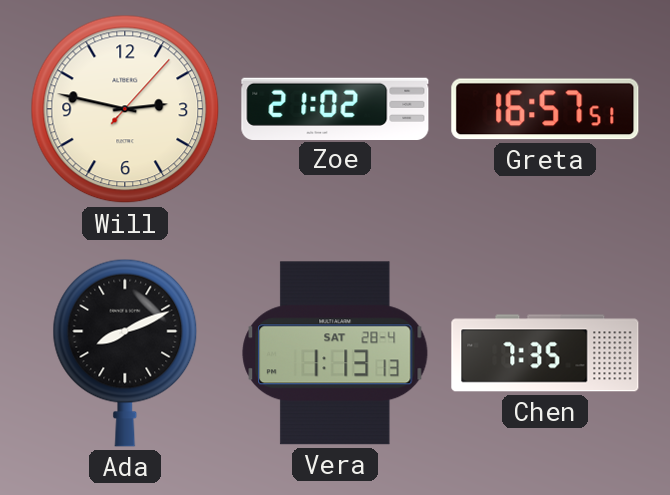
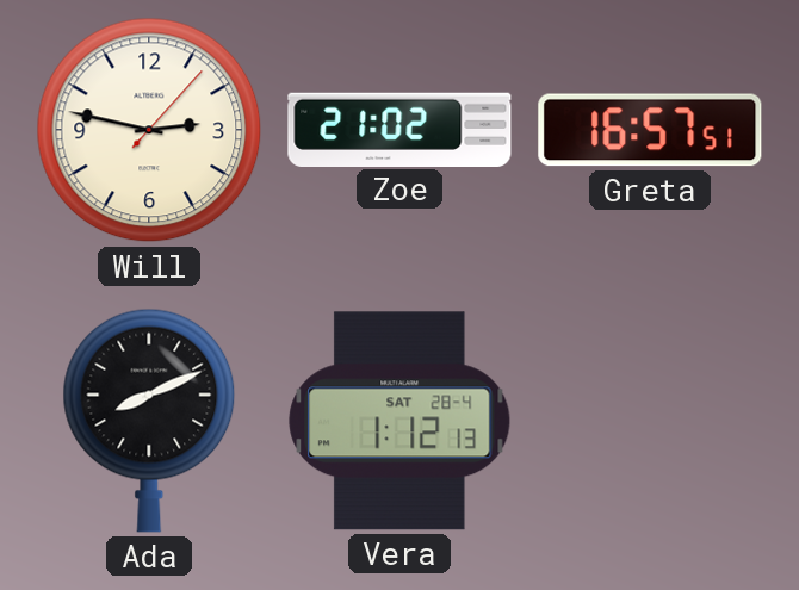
Vera: 1:13 -> 1:12
Chen: 7:35 -> none
